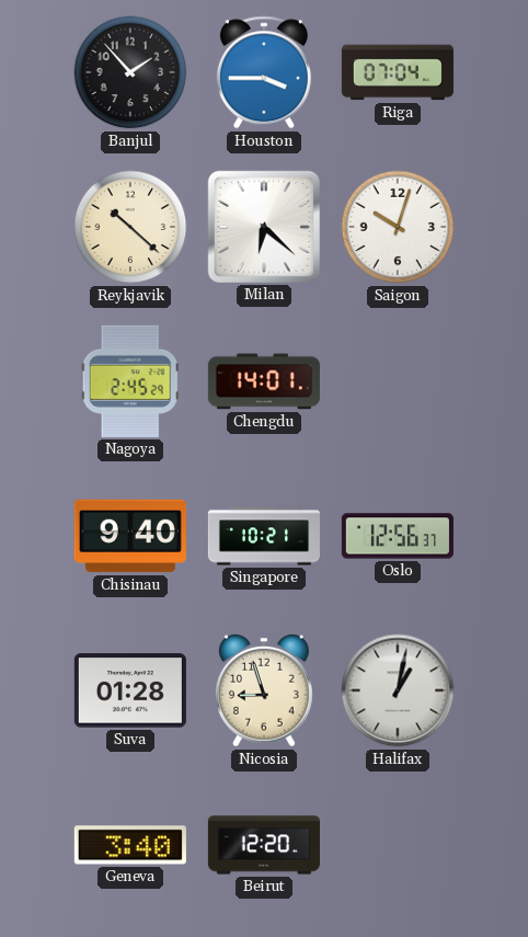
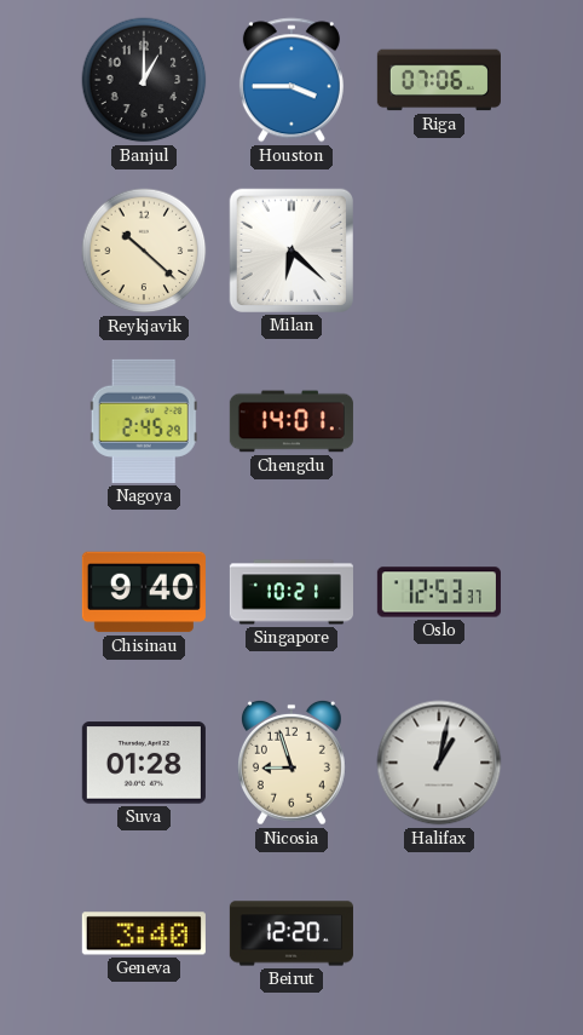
Banjul: 1:53 -> 1:00
Riga: 07:04 -> 07:06
Saigon: 10:03 -> none
Oslo: 12:56 -> 12:53
